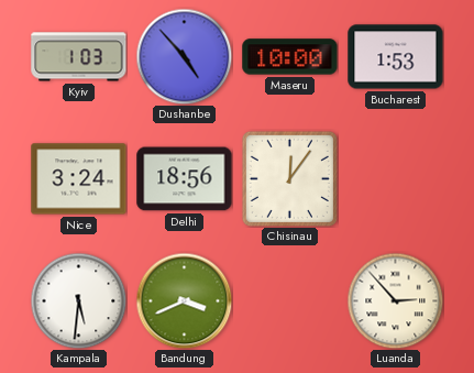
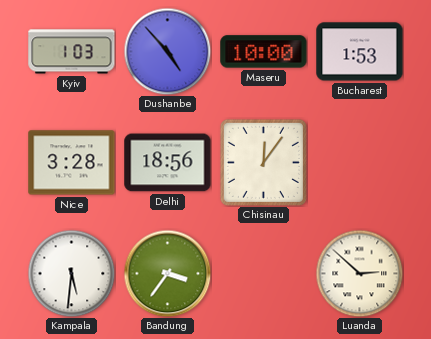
Nice: 3:24 -> 3:28
Bandung: 3:41 -> 3:36
Luanda: 2:53 -> 2:52
